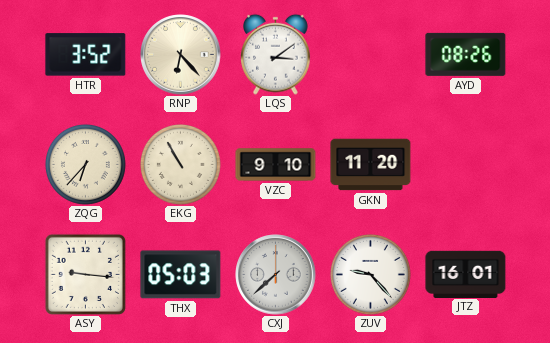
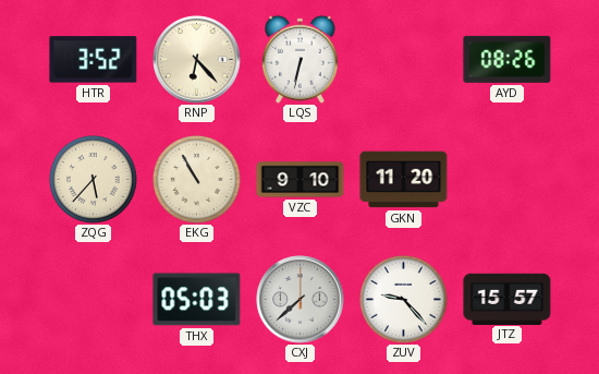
LQS: 3:09 -> 6:32
ZQG: 6:37 -> 5:37
ASY: 9:16 -> none
JTZ: 16:01 -> 15:57
